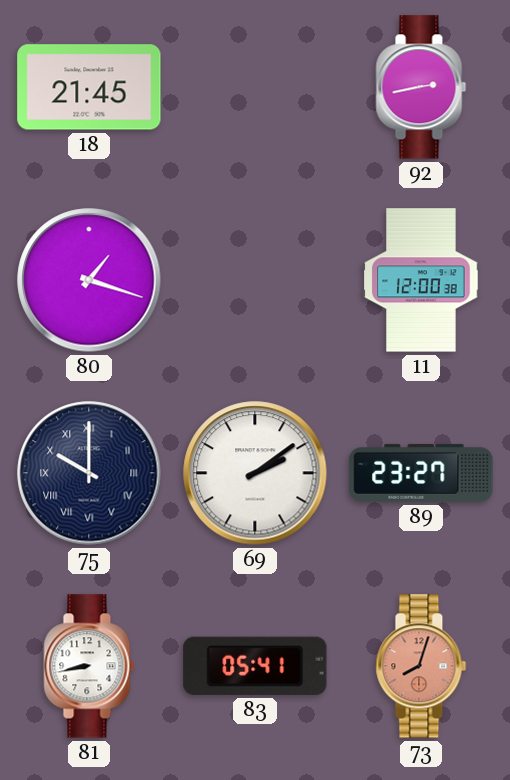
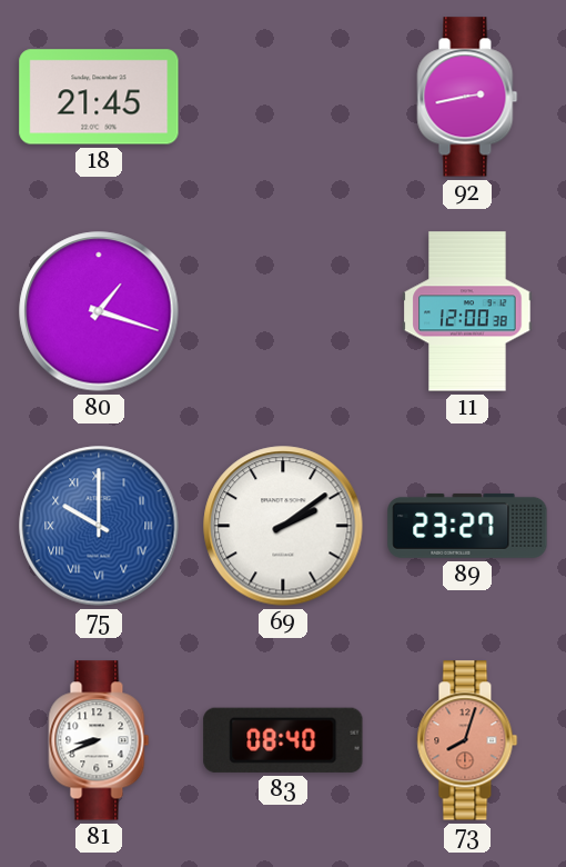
75 dial: navy -> blue
81: 8:43 -> 8:41
83: 05:41 -> 08:40
